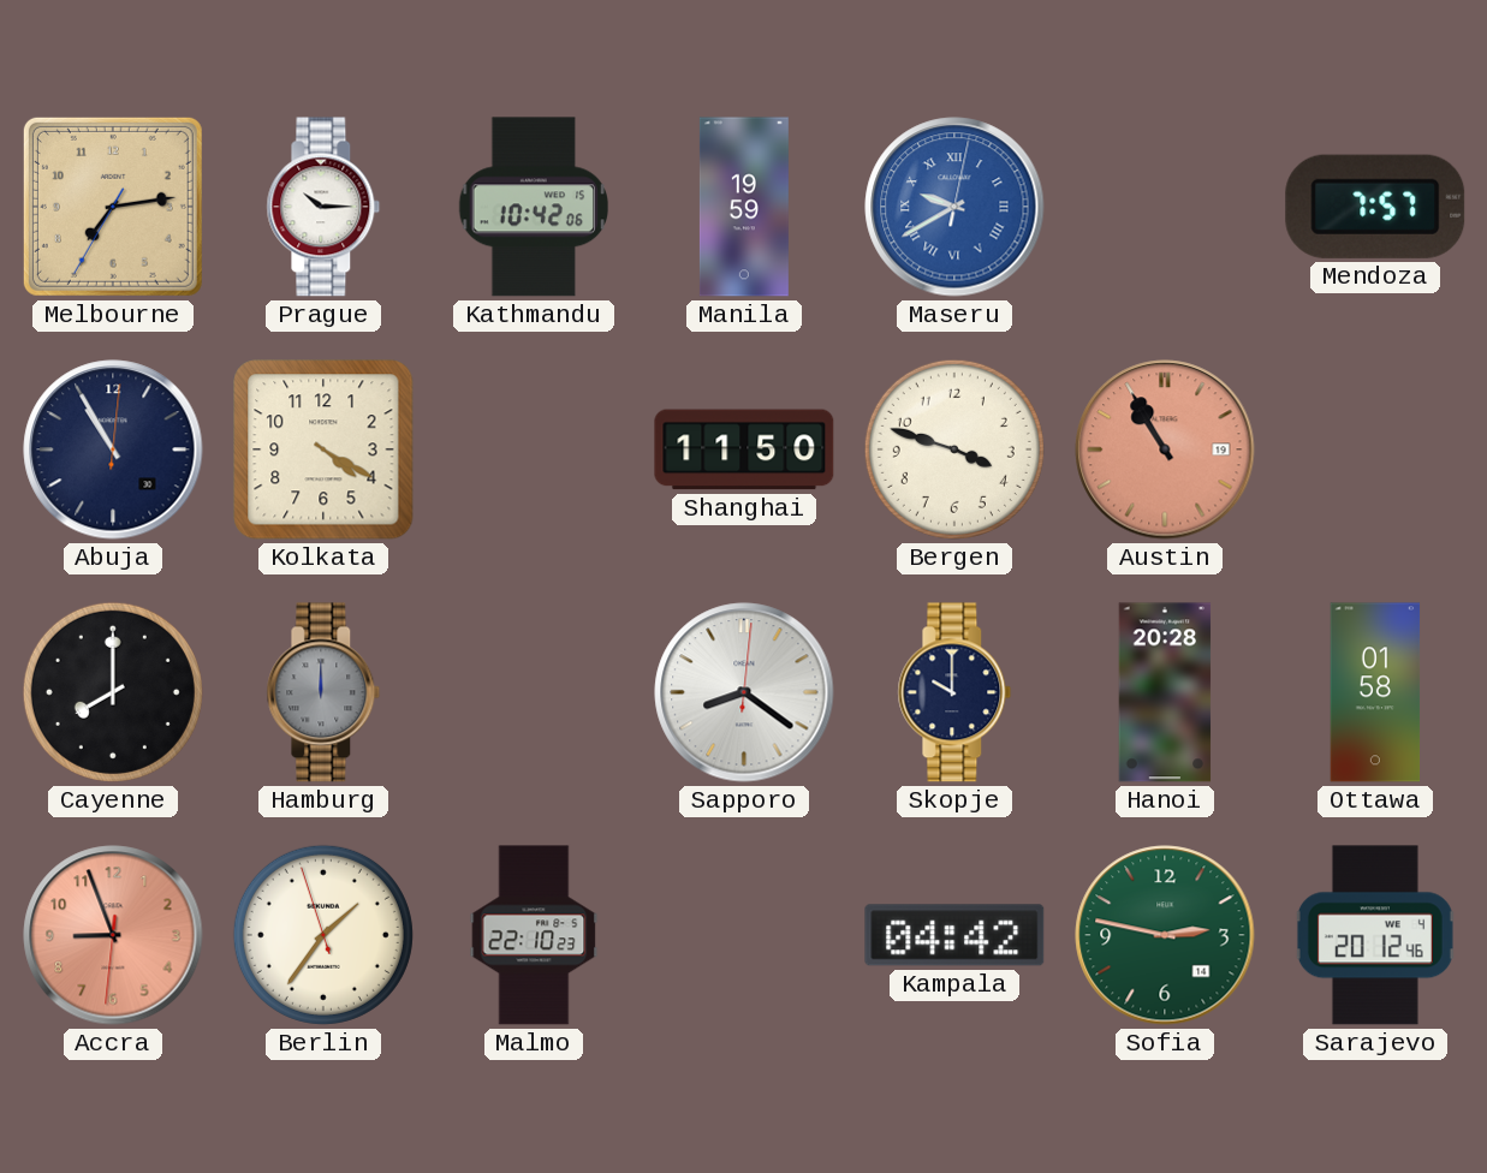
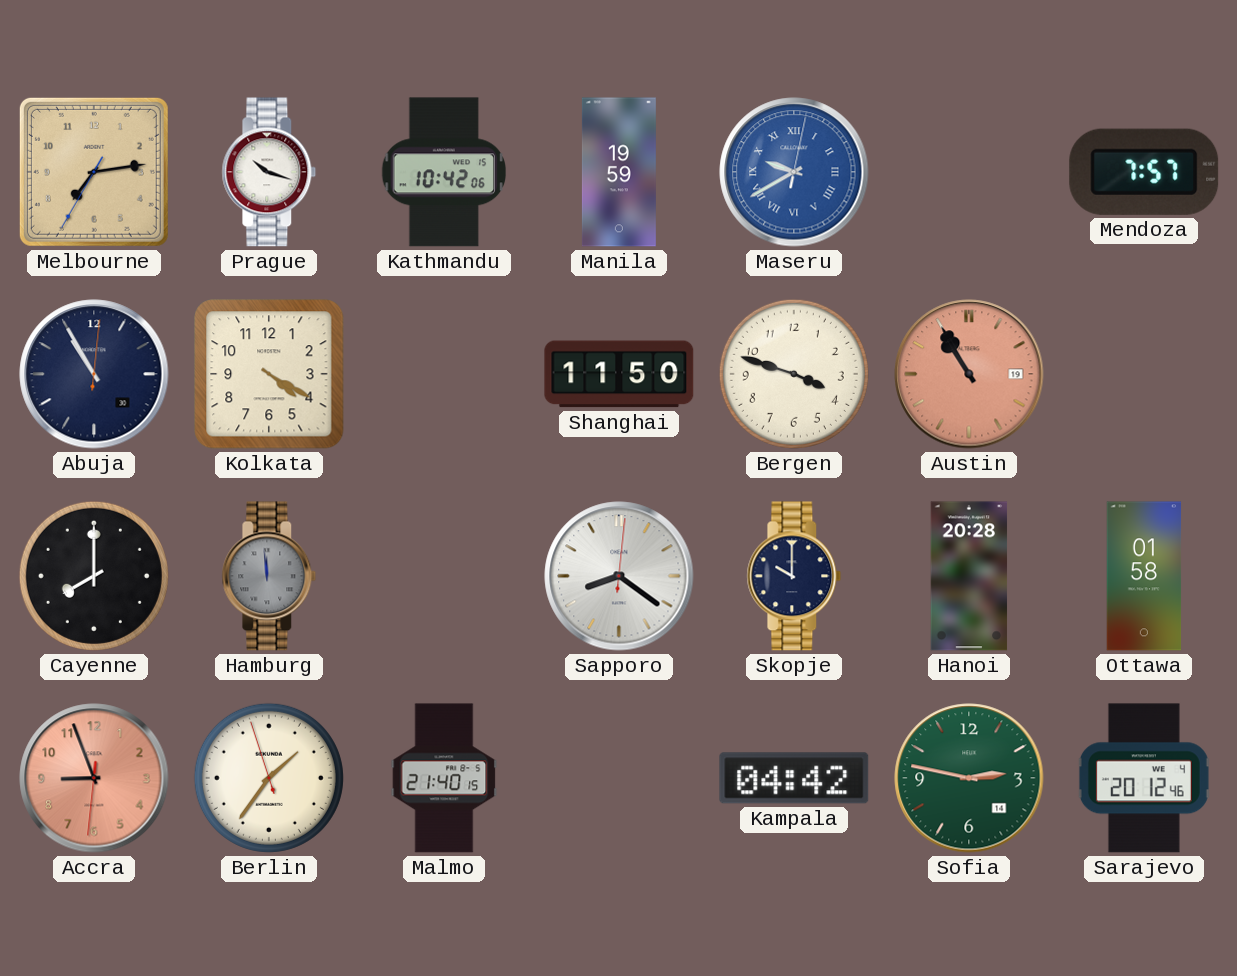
Prague: 10:15 -> 10:18
Hamburg: 12:00 -> 11:59
Malmo: 22:10 -> 21:40
